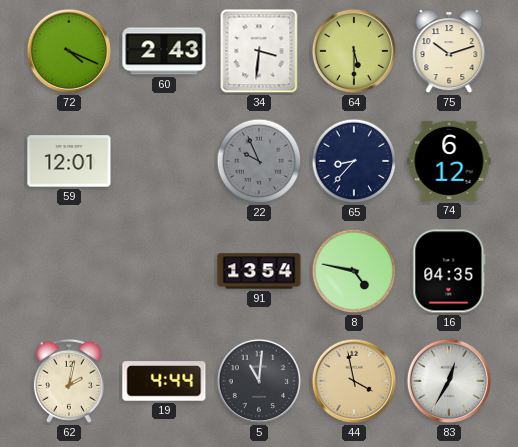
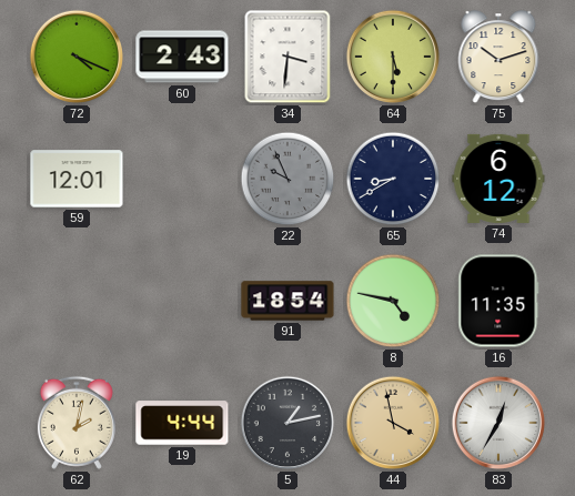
65: 8:37 -> 8:40
91: 13:54 -> 18:54
16: 04:35 -> 11:35
5: 11:01 -> 1:13
